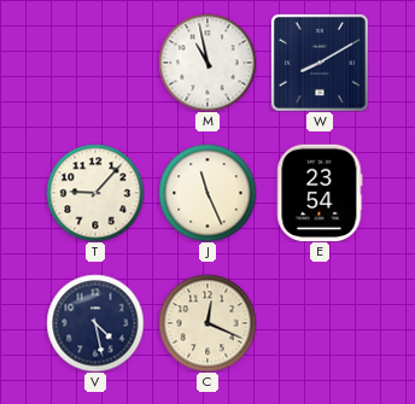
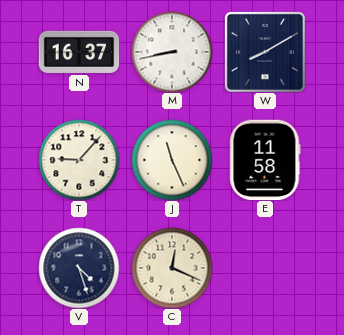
N: none -> 16:37
M: 10:58 -> 8:43
E: 23:54 -> 11:58
V: 4:28 -> 4:27
